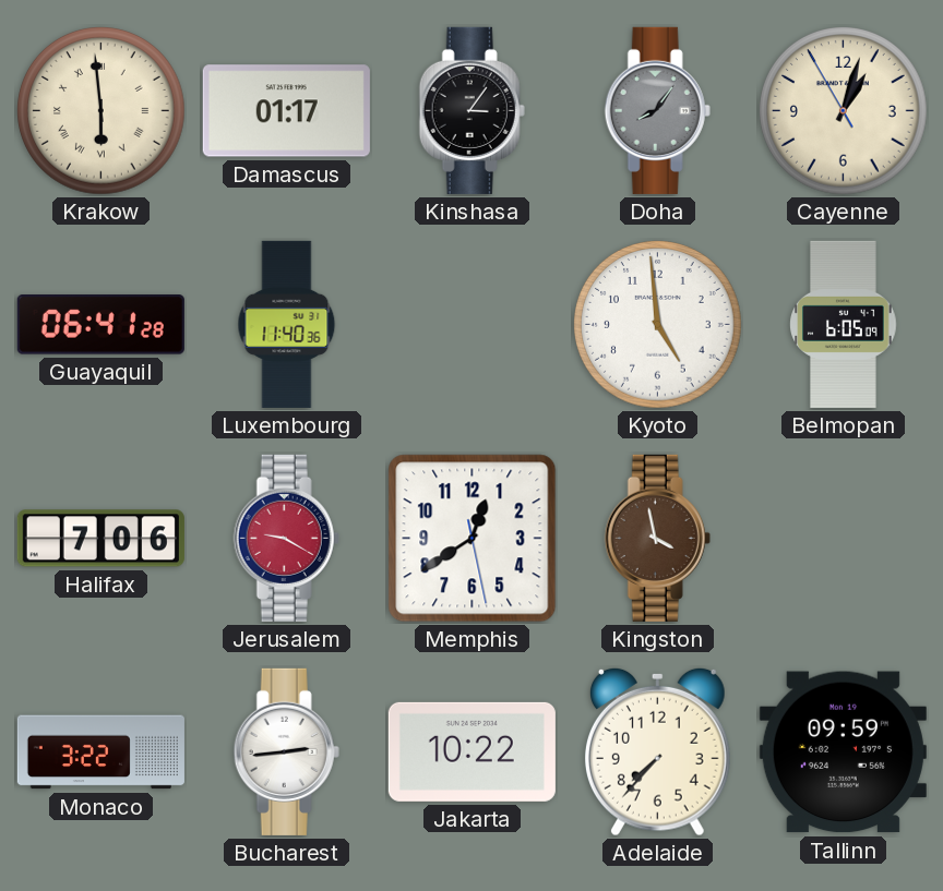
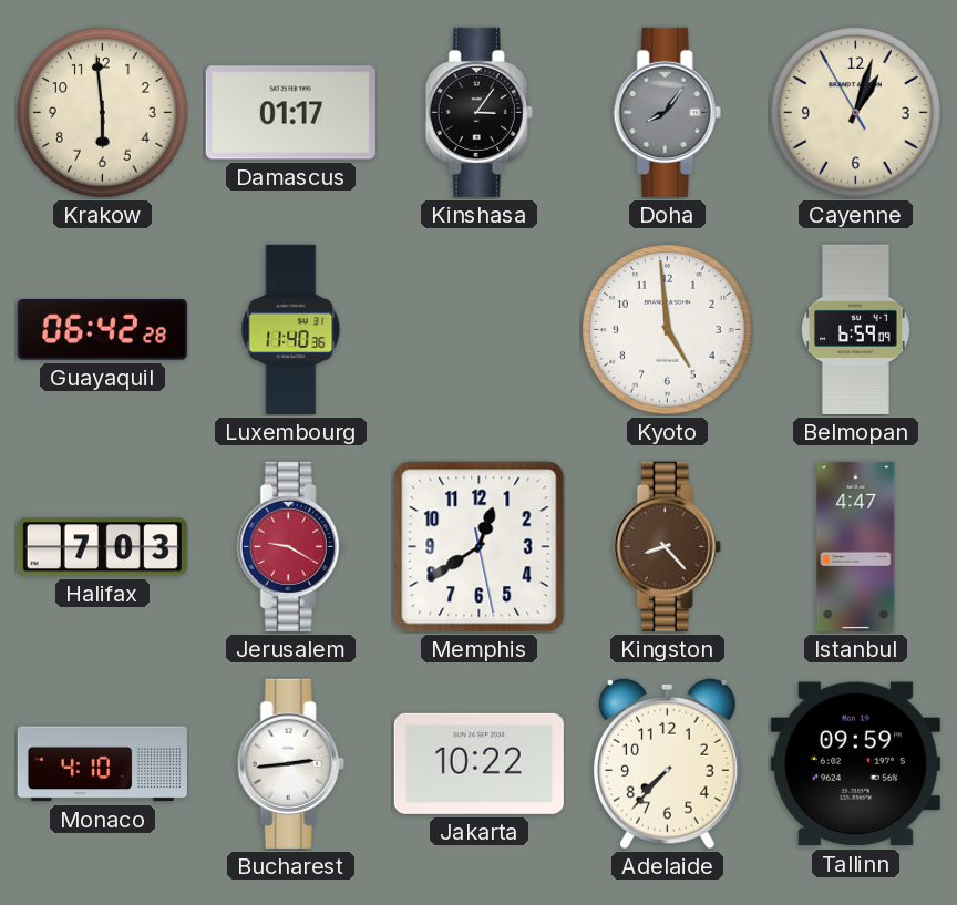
Krakow numerals: Roman -> Arabic
Guayaquil: 06:41 -> 06:42
Belmopan: 6:05 -> 6:59
Halifax: 7:06 -> 7:03
Kingston: 3:58 -> 8:23
Istanbul: none -> 4:47
Monaco: 3:22 -> 4:10
